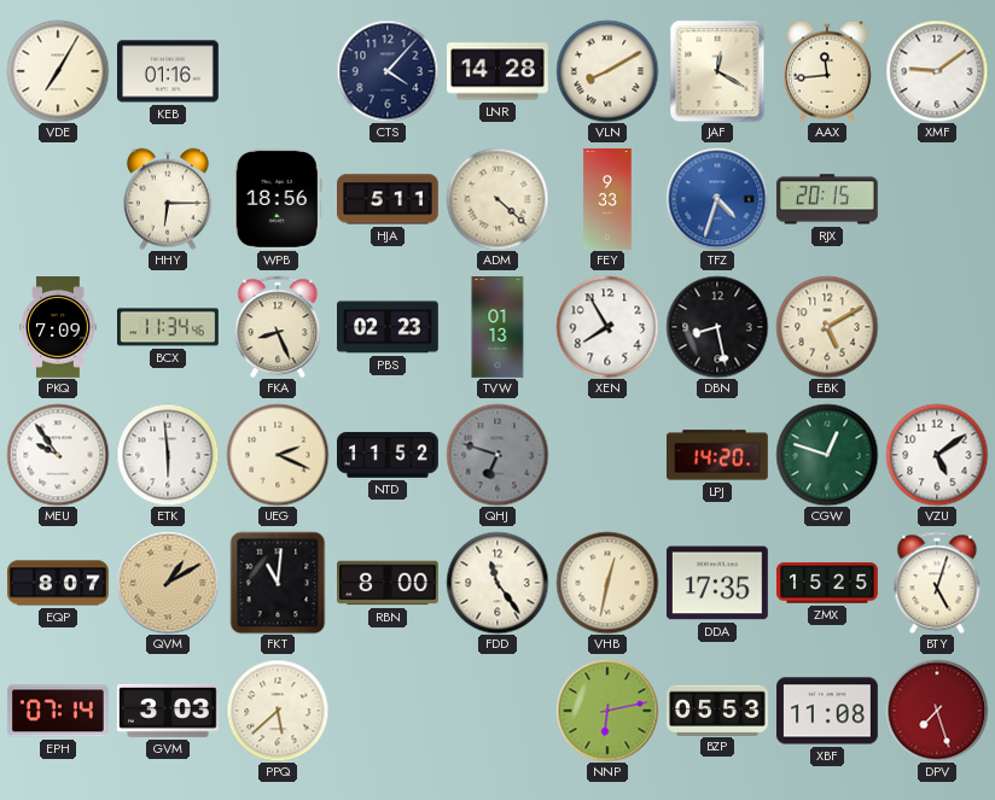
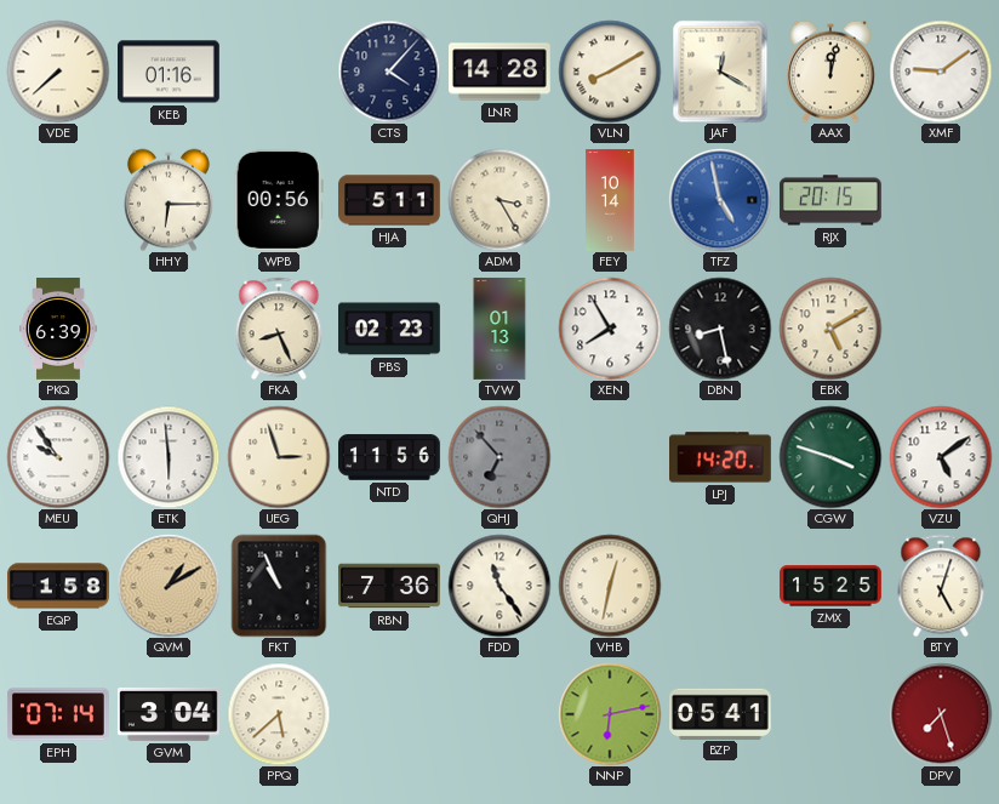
VDE: 7:05 -> 7:38
AAX: 11:44 -> 12:02
WPB: 18:56 -> 00:56
ADM: 4:22 -> 3:25
FEY: 9:33 -> 10:14
TFZ: 4:33 -> 4:58
PKQ: 7:09 -> 6:39
BCX: 11:34 -> none
UEG: 2:19 -> 2:57
NTD: 11:52 -> 11:56
QHJ: 6:48 -> 6:53
CGW: 12:48 -> 3:48
EQP: 8:07 -> 1:58
FKT: 11:01 -> 10:56
RBN: 8:00 -> 7:36
DDA: 17:35 -> none
GVM: 3:03 -> 3:04
BZP: 05:53 -> 05:41
XBF: 11:08 -> none
